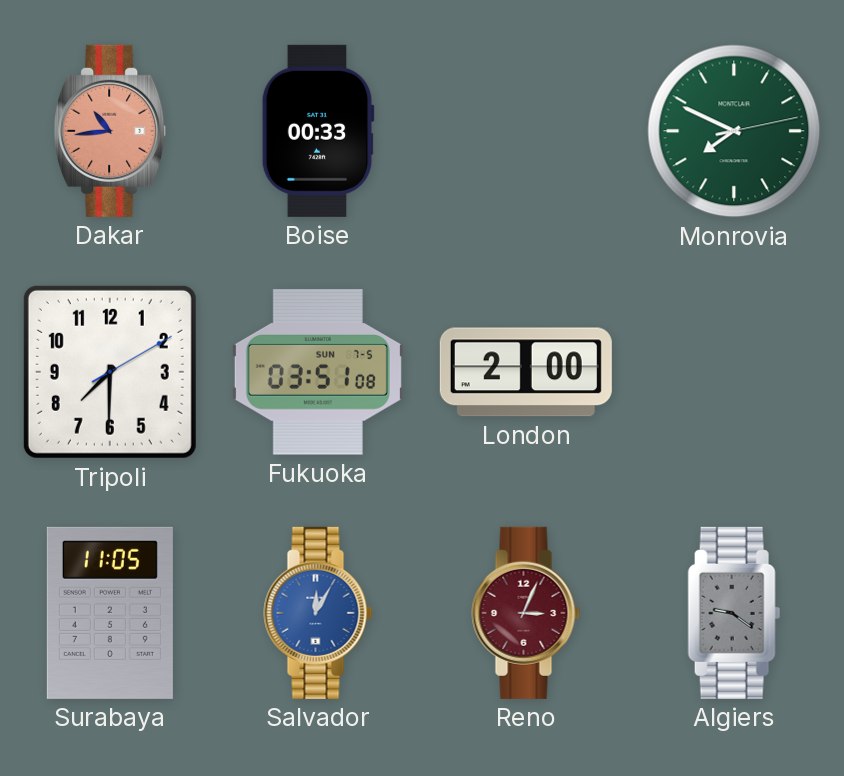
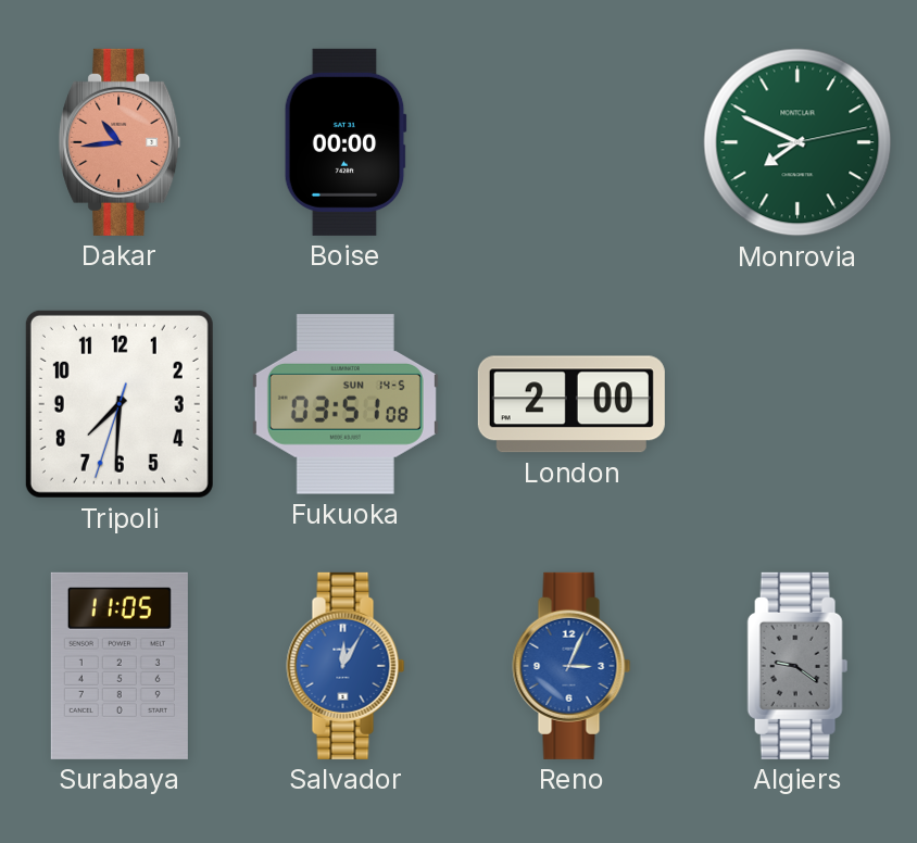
Boise: 00:33 -> 00:00
Tripoli: 7:30:10 -> 7:30:33
Fukuoka date: SUN 7-5 -> SUN 14-5
Reno dial: burgundy -> blue
